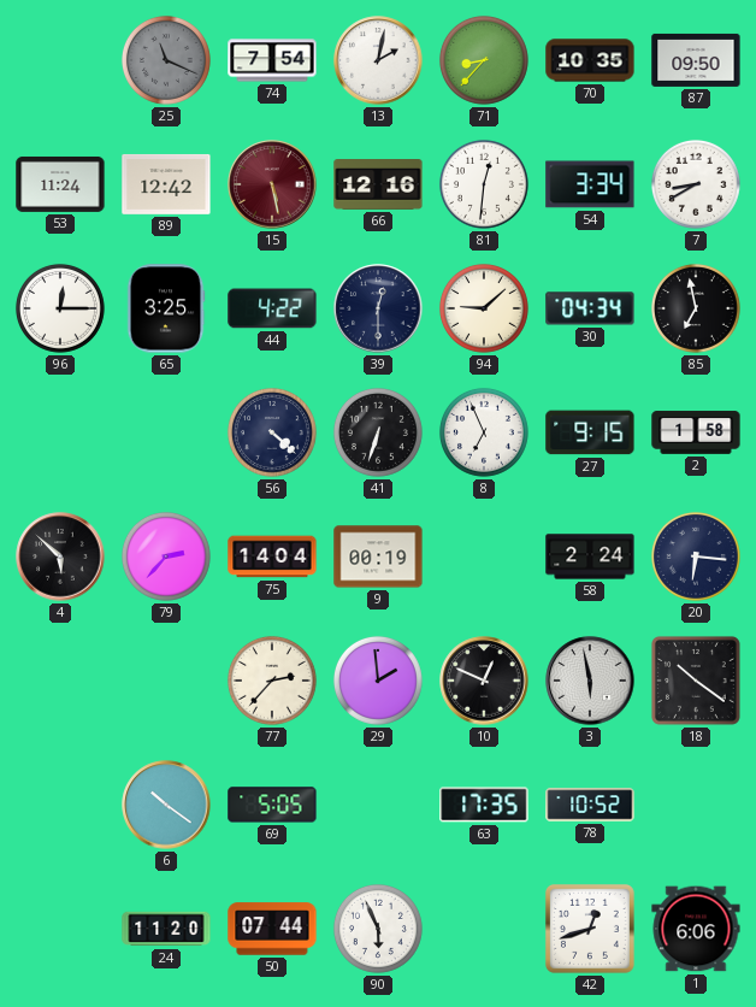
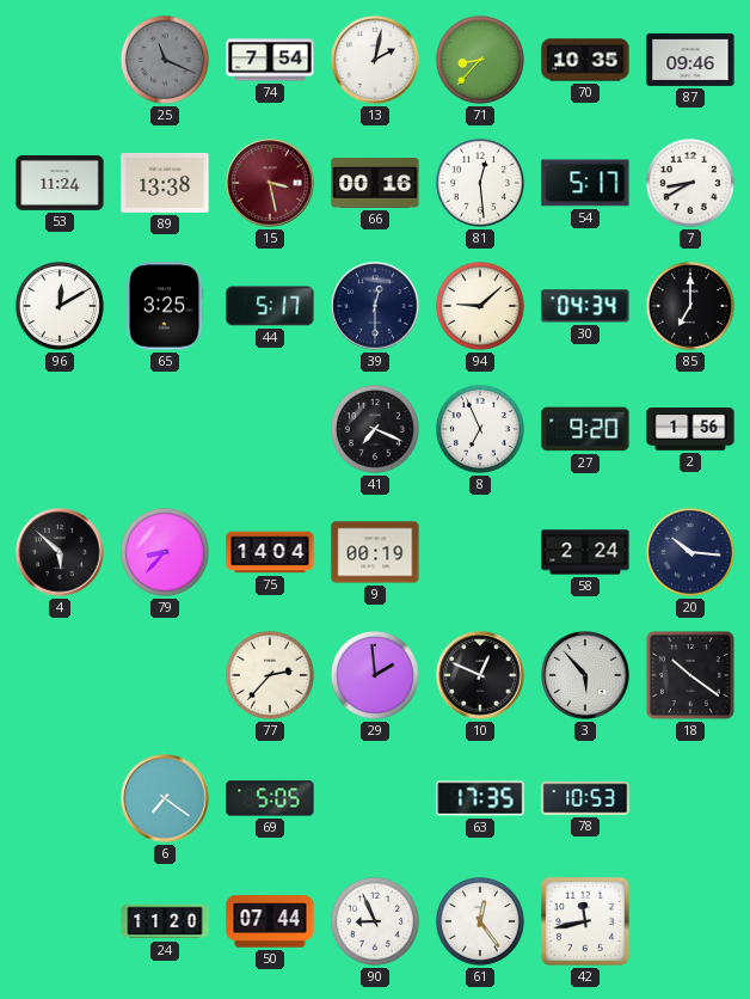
87: 09:50 -> 09:46
89: 12:42 -> 13:38
15: 5:28 -> 3:28
66: 12:16 -> 00:16
81: 12:31 -> 12:29
54: 3:34 -> 5:17
96: 12:15 -> 12:10
44: 4:22 -> 5:17
85: 6:58 -> 7:00
56: 4:22 -> none
41: 6:33 -> 7:19
27: 9:15 -> 9:20
2: 1:58 -> 1:56
79: 2:37 -> 8:37
20: 6:16 -> 10:16
3: 5:58 -> 5:53
6: 10:21 -> 7:21
78: 10:52 -> 10:53
90: 5:56 -> 8:56
61: none -> 12:24
42: 12:42 -> 11:43
1: 6:06 -> none
